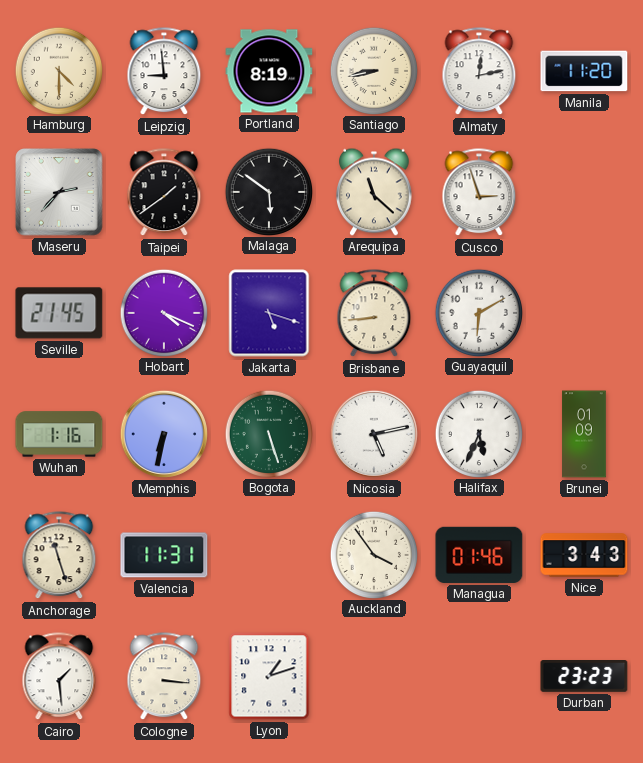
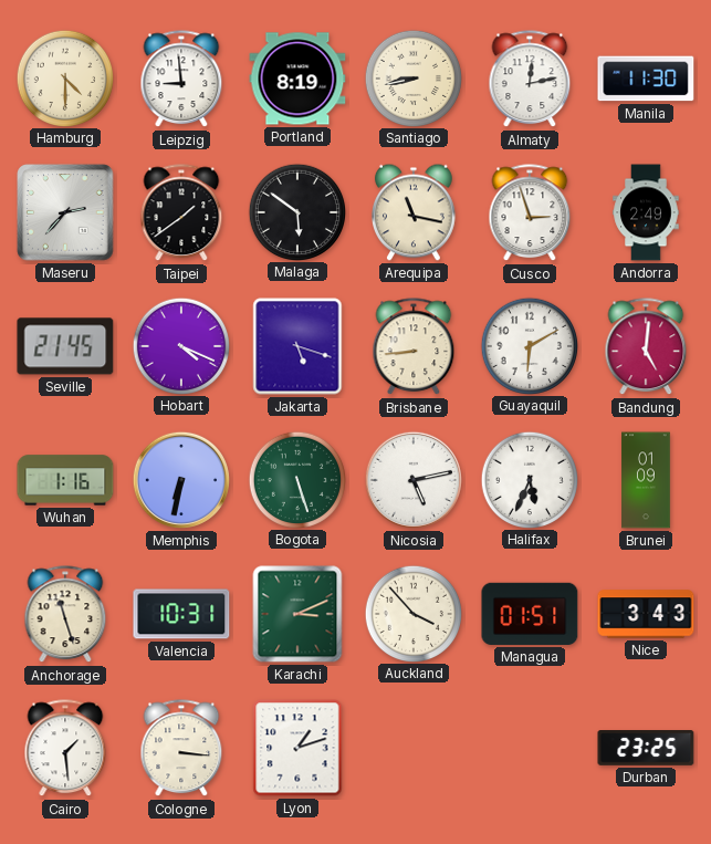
Manila: 11:20 -> 11:30
Arequipa: 11:22 -> 11:17
Andorra: none -> 2:49
Bandung: none -> 5:01
Valencia: 11:31 -> 10:31
Karachi: none -> 3:11
Auckland: 3:54 -> 3:53
Managua: 01:46 -> 01:51
Durban: 23:23 -> 23:25
